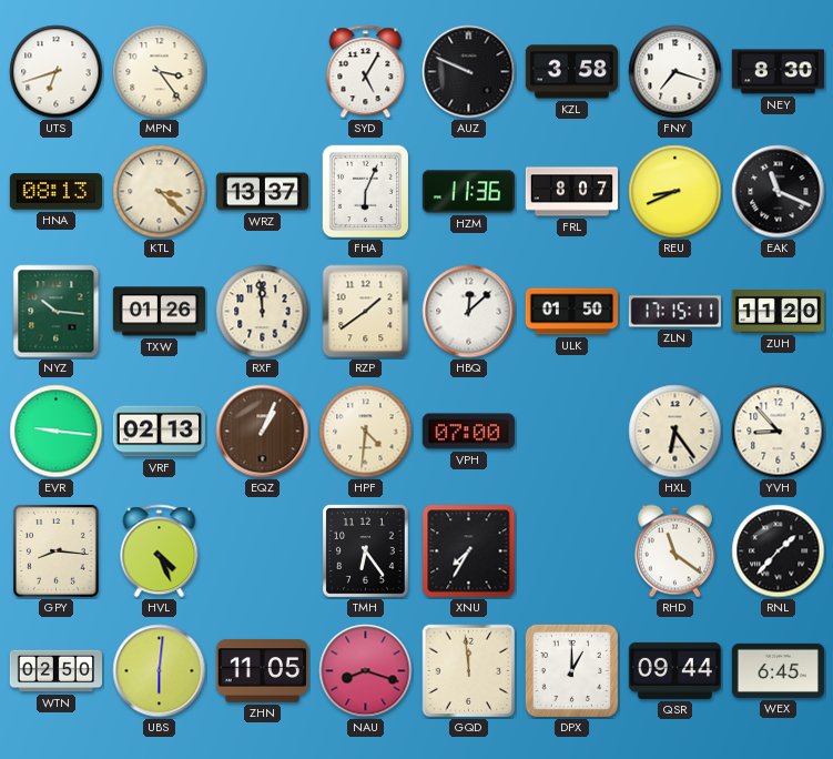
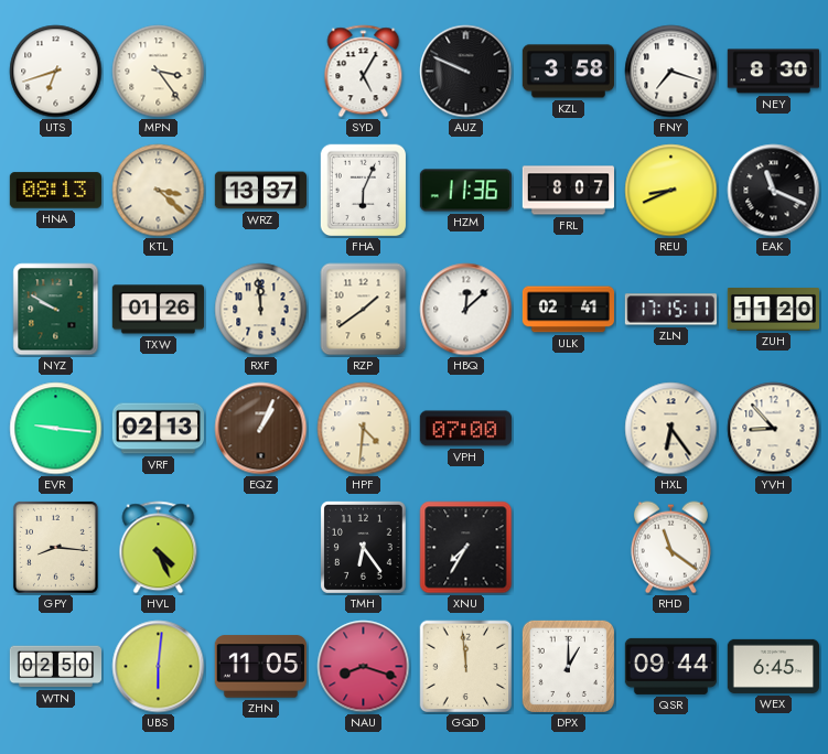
NYZ: 10:16 -> 9:50
ULK: 01:50 -> 02:41
RNL: 1:37 -> none
